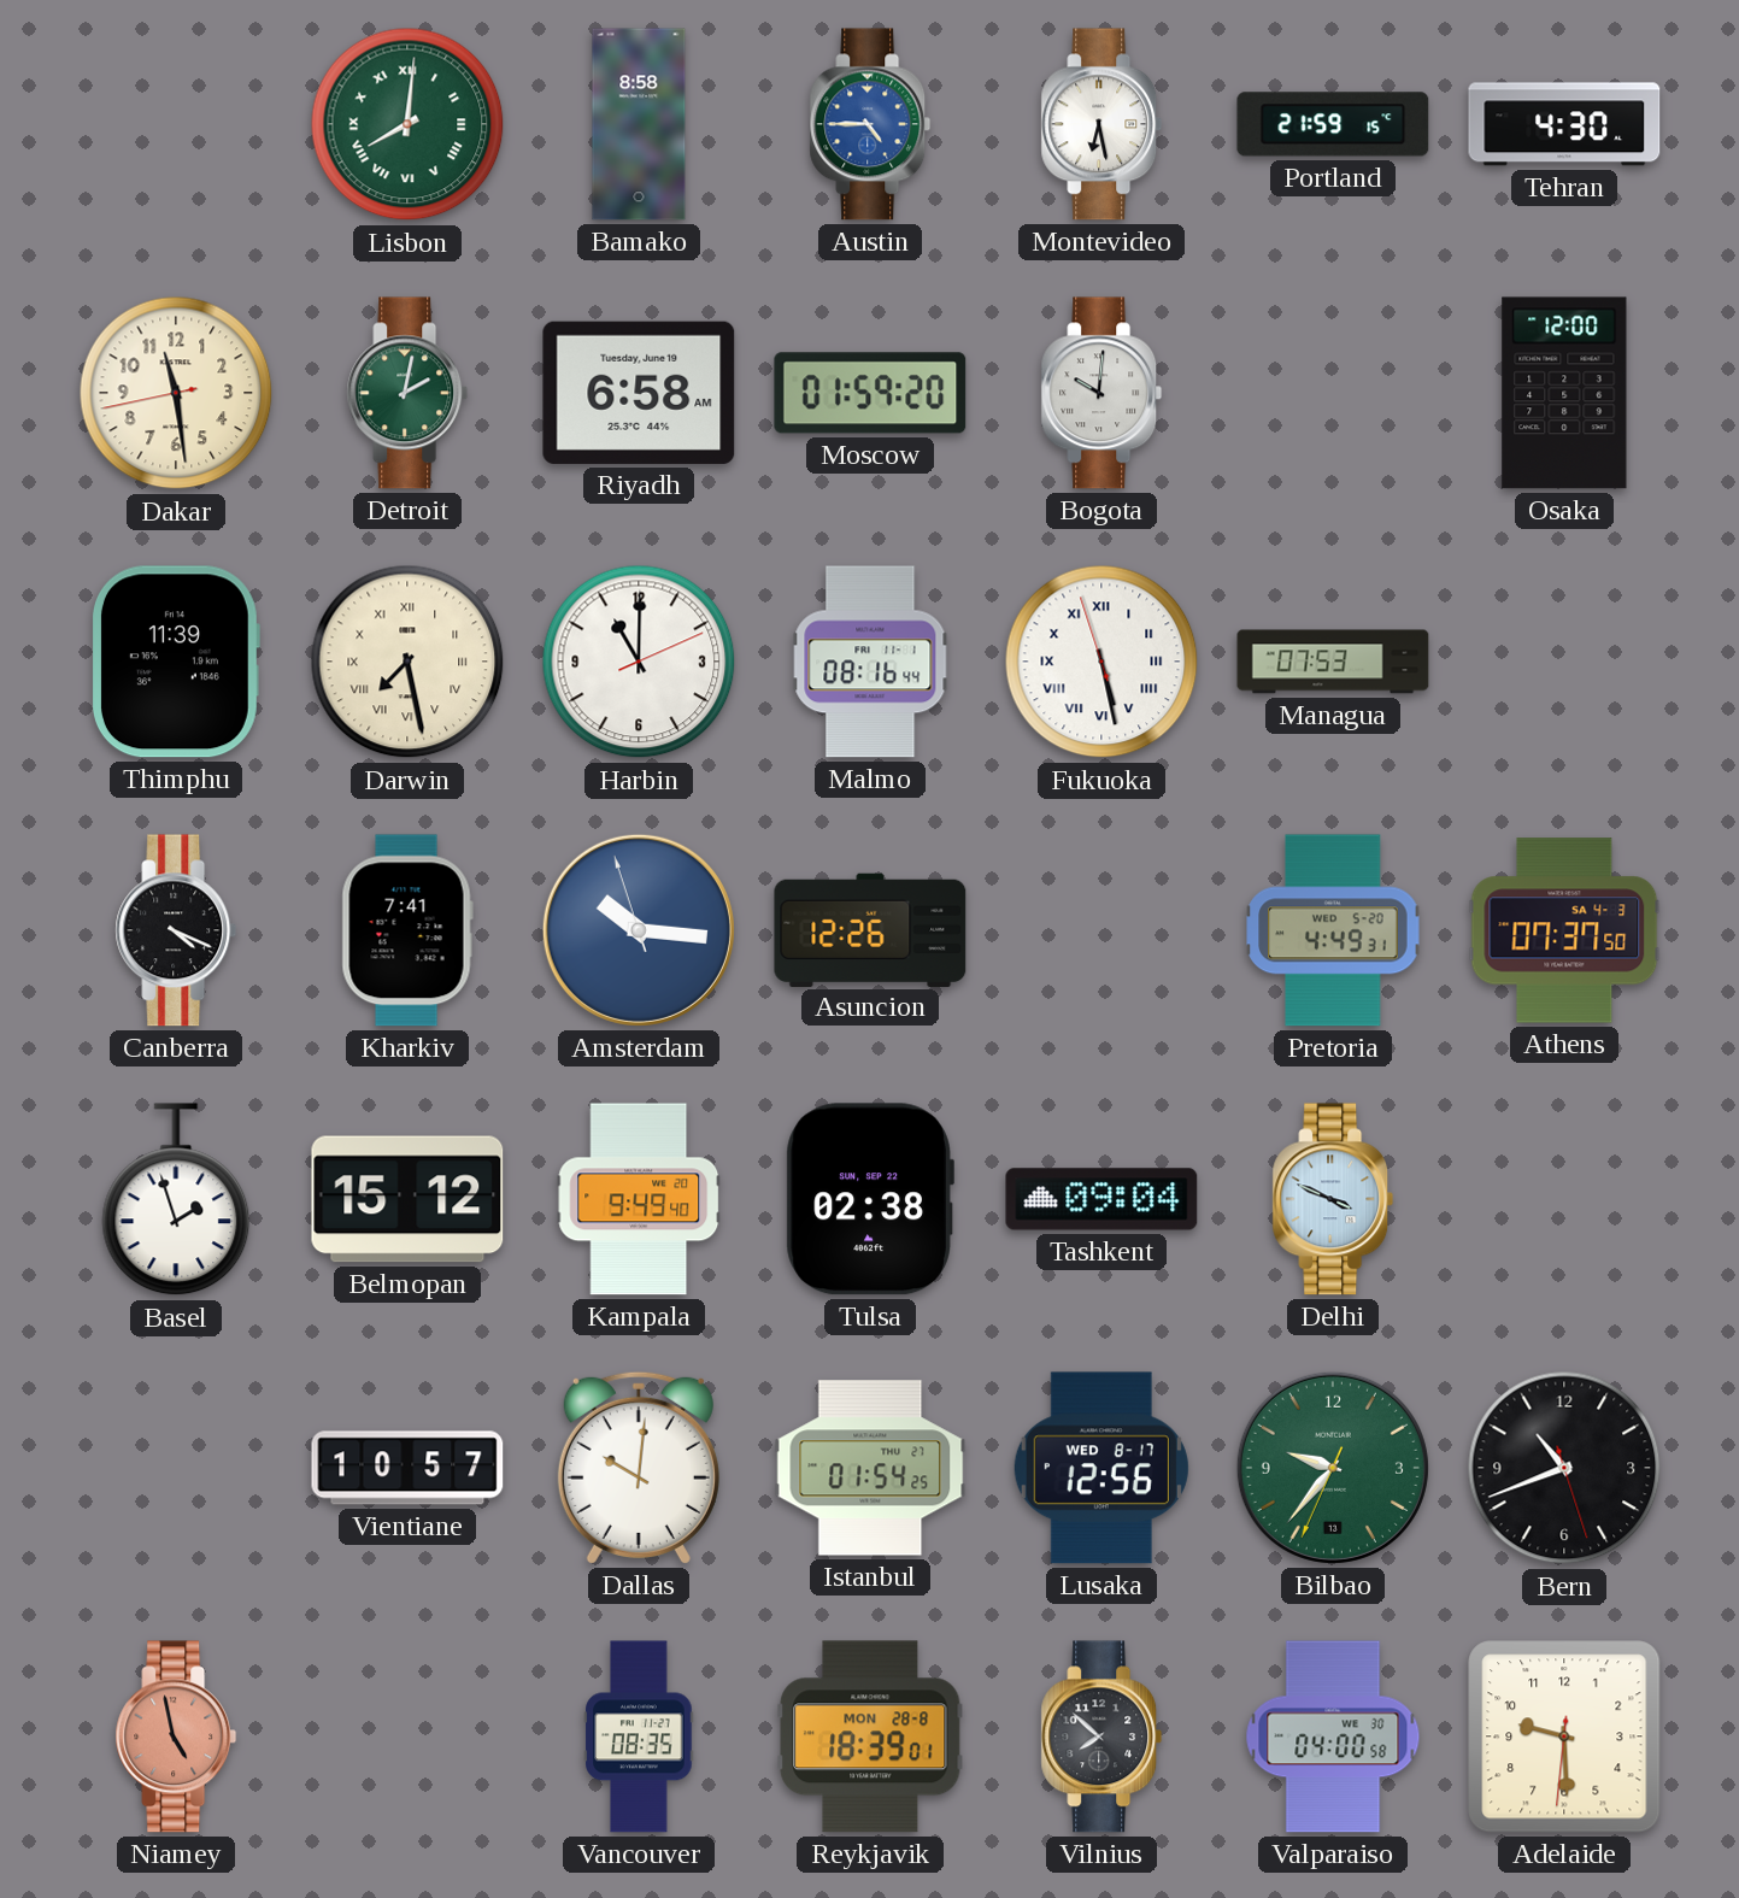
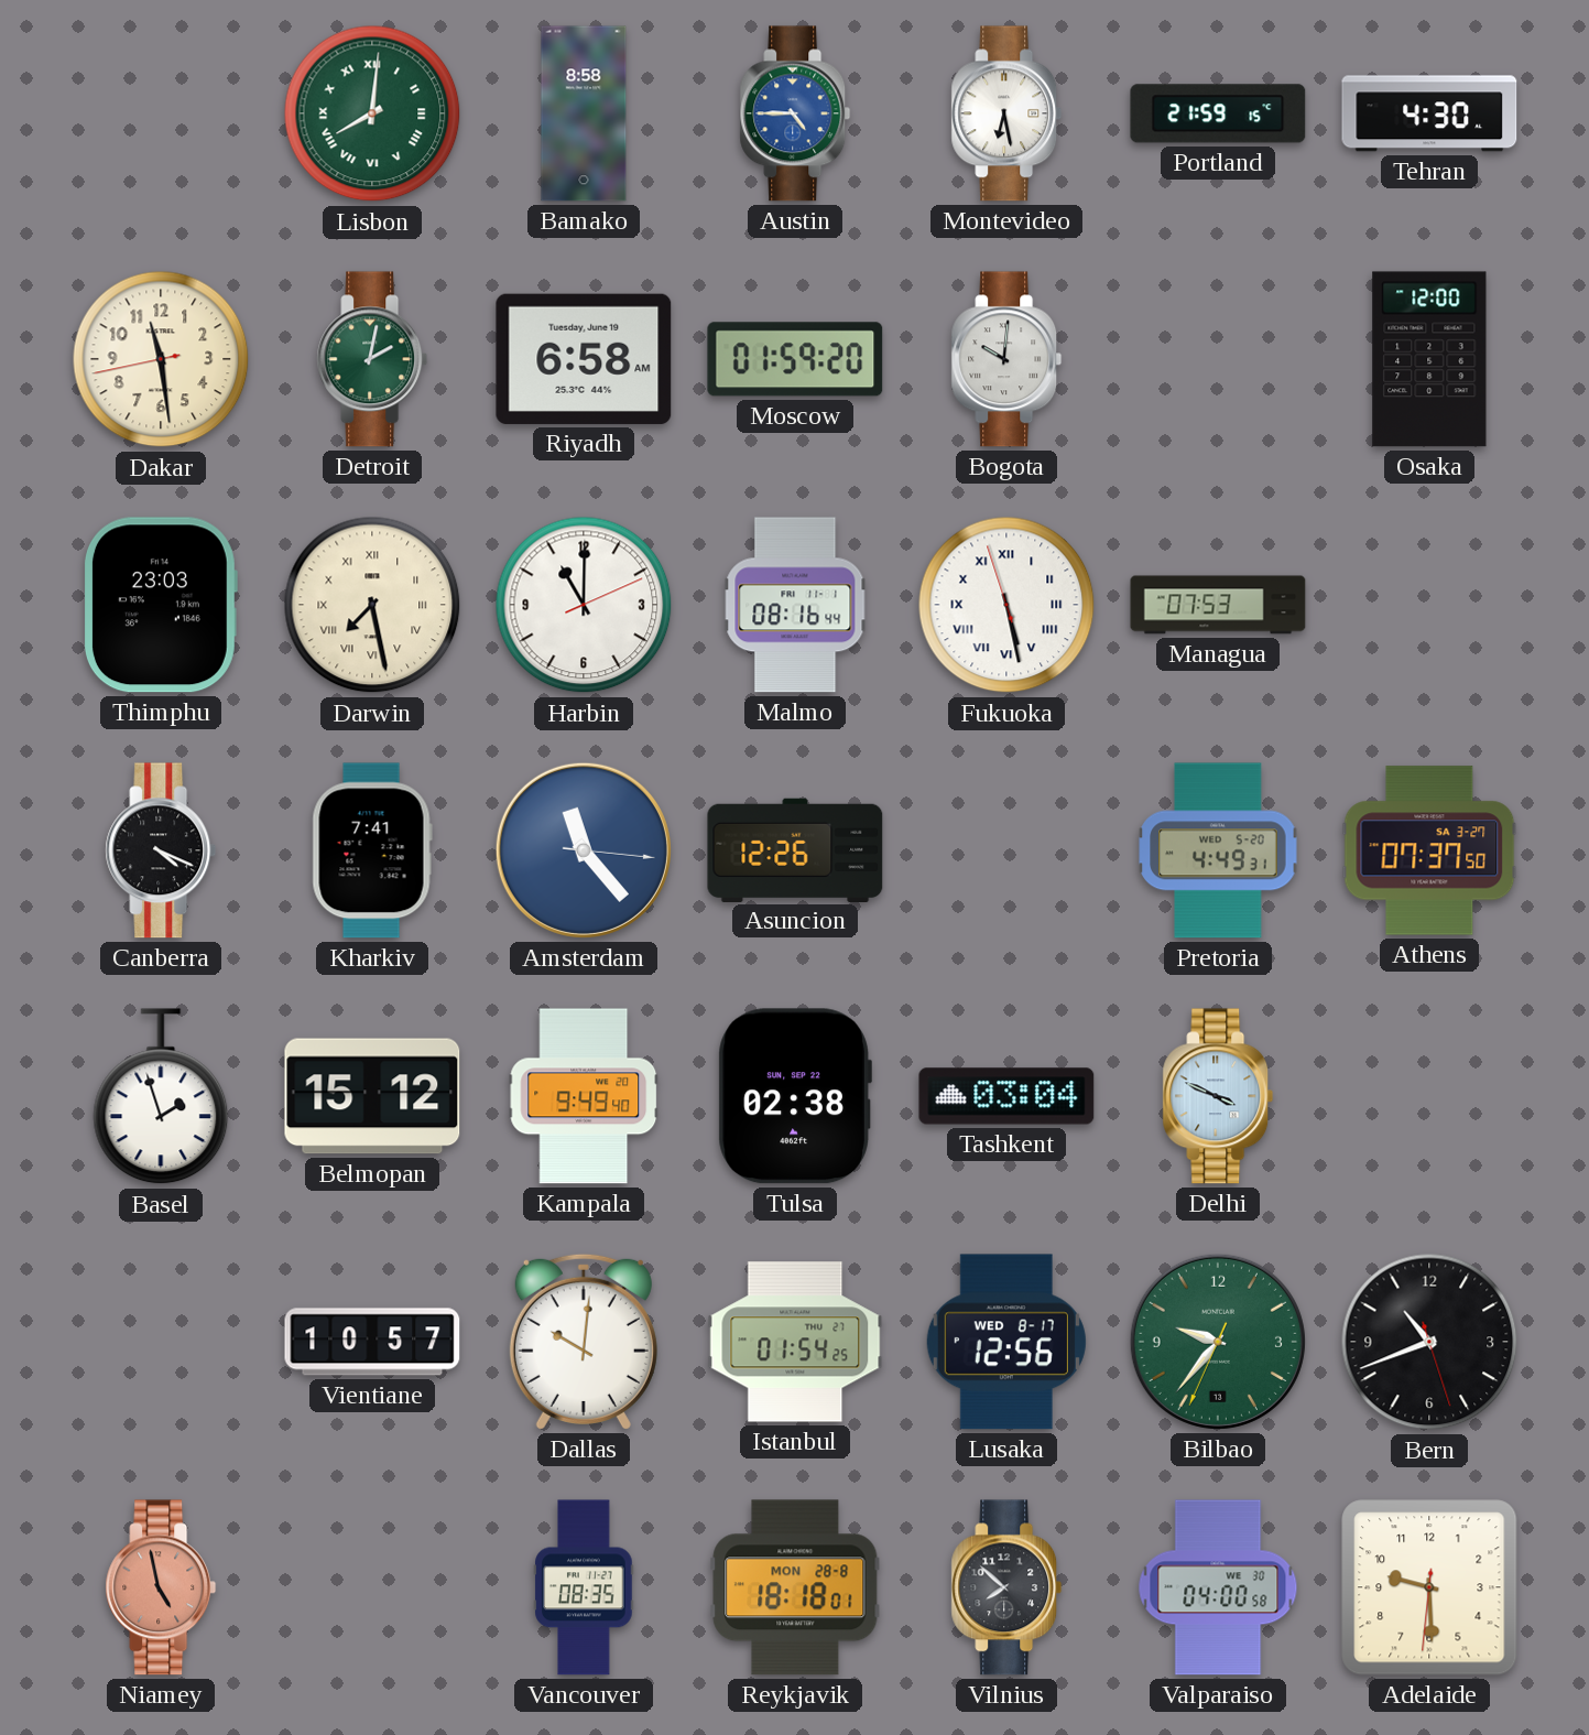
Thimphu: 11:39 -> 23:03
Amsterdam: 10:15 -> 11:23
Athens date: SA 4-3 -> SA 3-27
Tashkent: 09:04 -> 03:04
Reykjavik: 18:39 -> 18:18
